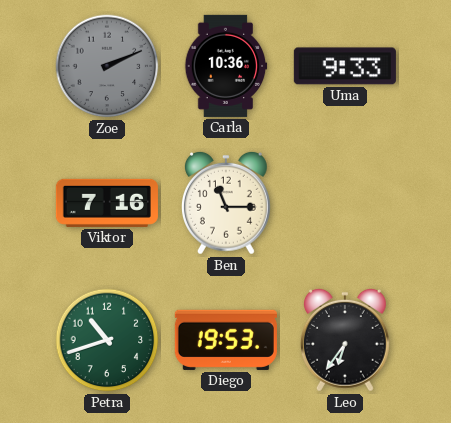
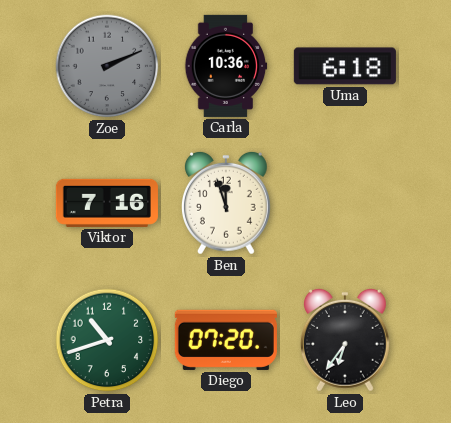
Uma: 9:33 -> 6:18
Ben: 11:15 -> 11:57
Diego: 19:53 -> 07:20
